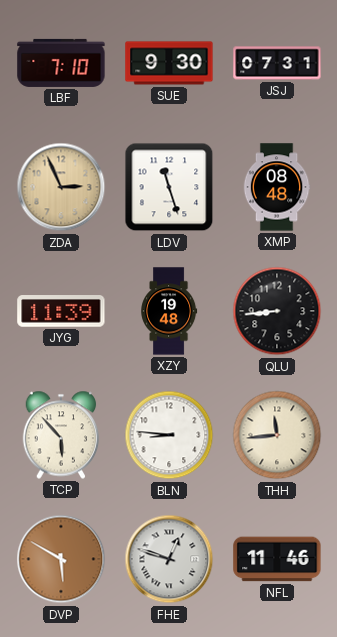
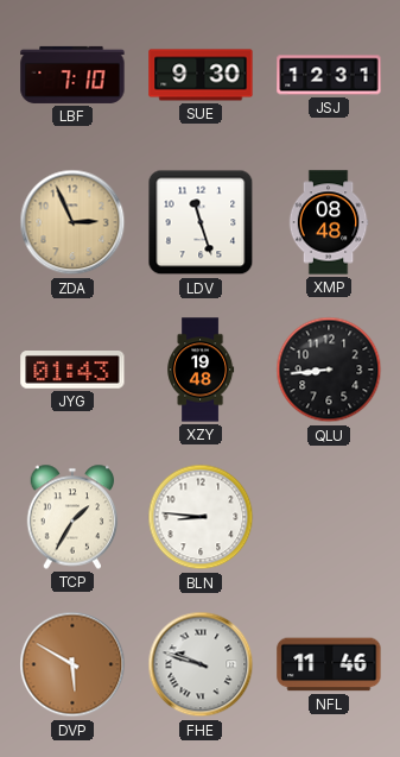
JSJ: 07:31 -> 12:31
JYG: 11:39 -> 01:43
TCP: 5:53 -> 1:35
THH: 11:44 -> none
FHE: 12:48 -> 9:48
